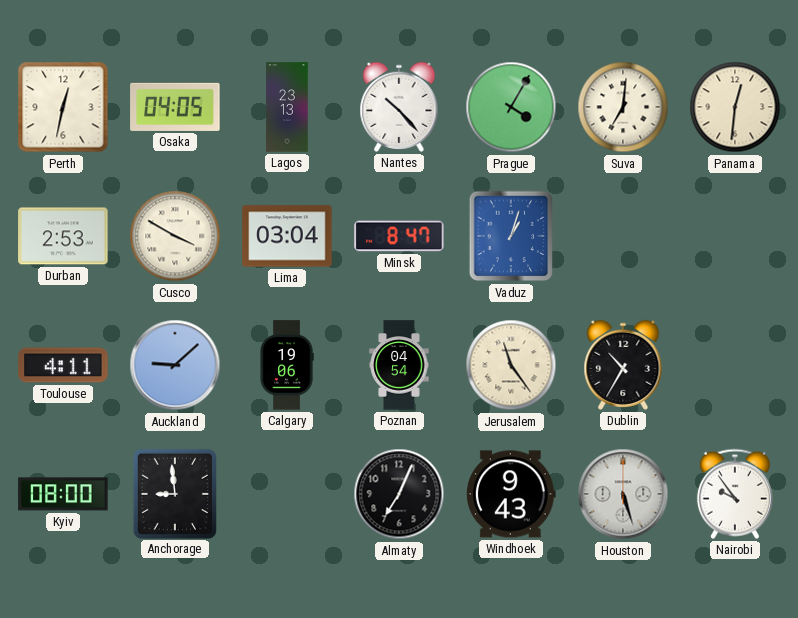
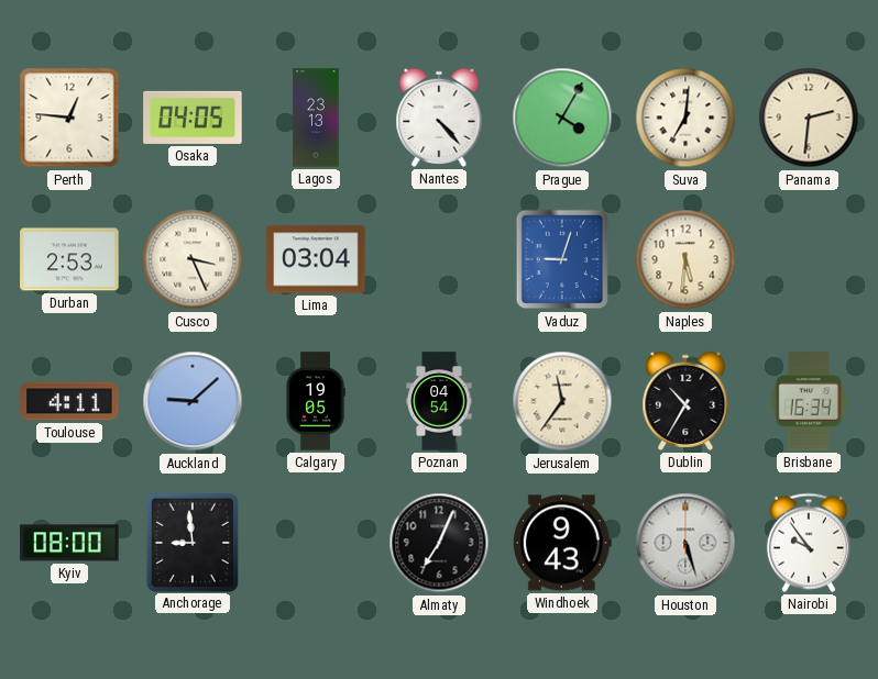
Perth: 12:32 -> 12:46
Nantes: 10:23 -> 4:23
Panama: 12:31 -> 2:31
Cusco: 3:50 -> 3:26
Minsk: 8:47 -> none
Vaduz: 1:03 -> 9:03
Naples: none -> 5:31
Calgary: 19:06 -> 19:05
Jerusalem: 11:24 -> 11:36
Brisbane: none -> 16:34
